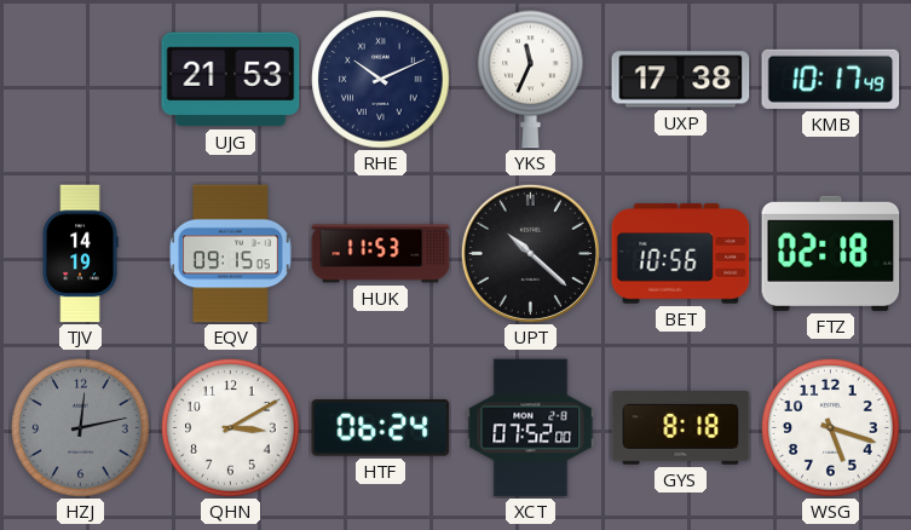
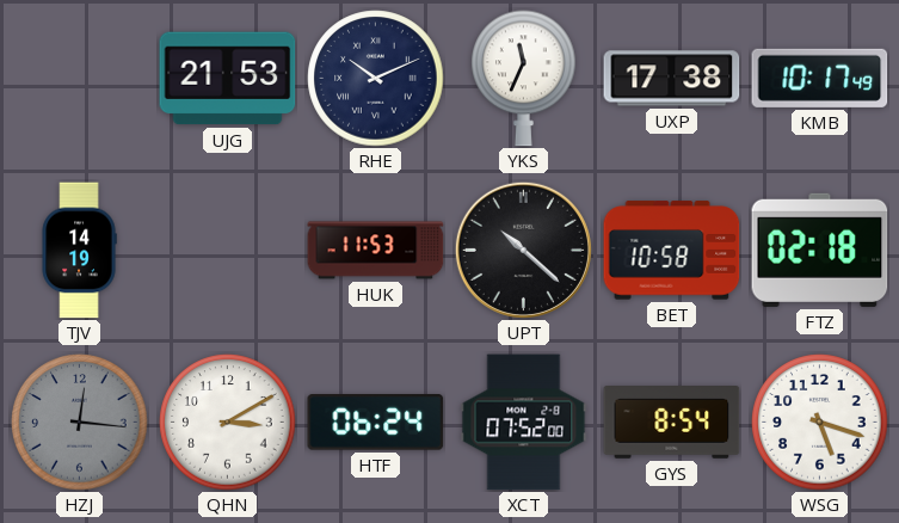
EQV: 09:15 -> none
BET: 10:56 -> 10:58
HZJ: 12:13 -> 12:16
GYS: 8:18 -> 8:54
